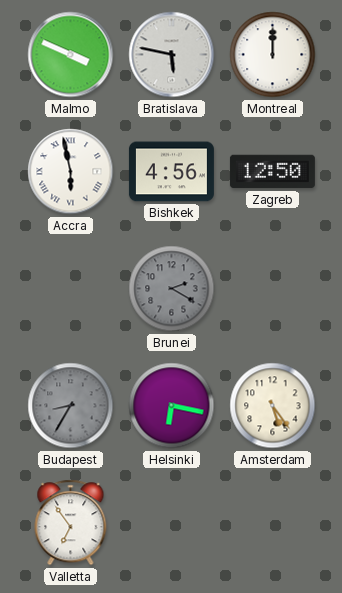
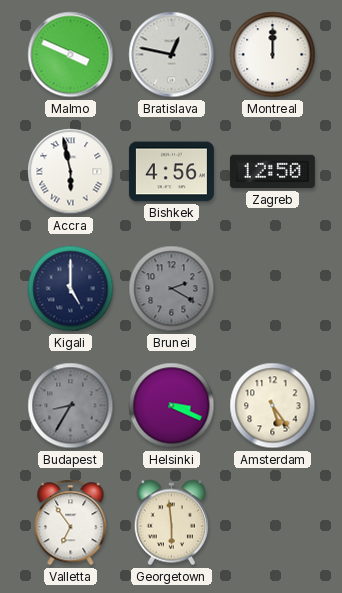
Bratislava: 5:47 -> 12:47
Kigali: none -> 5:00
Helsinki: 6:17 -> 3:19
Georgetown: none -> 5:59
